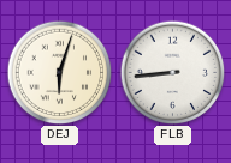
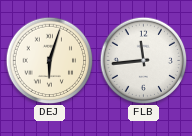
FLB: 8:44 -> 11:44
